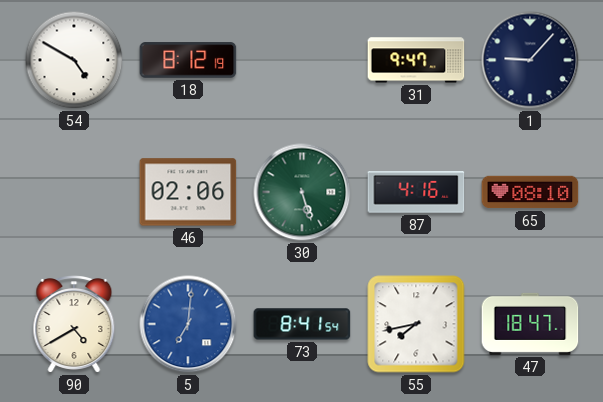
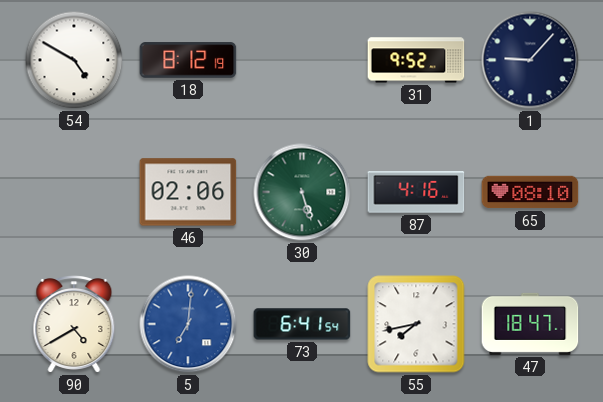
31: 9:47 -> 9:52
73: 8:41 -> 6:41
